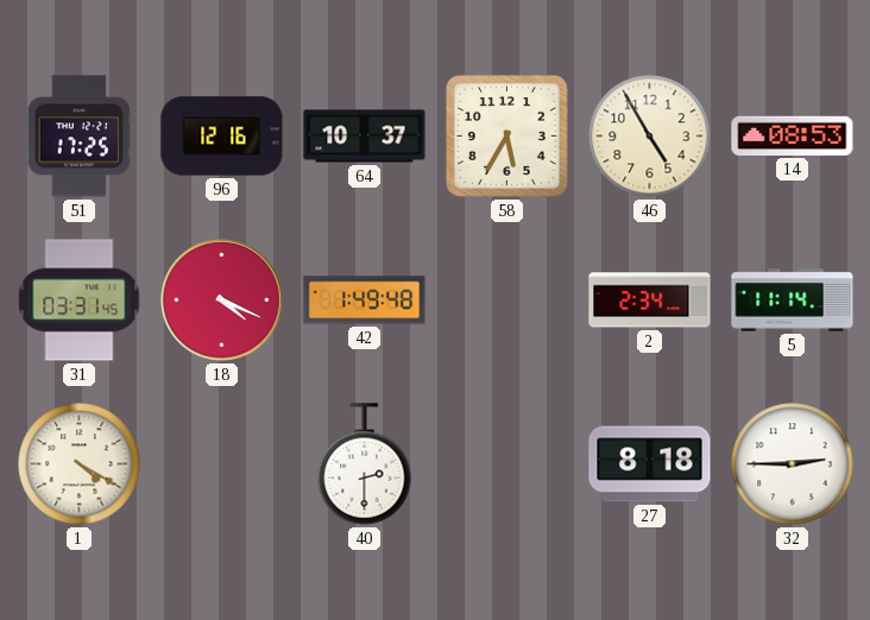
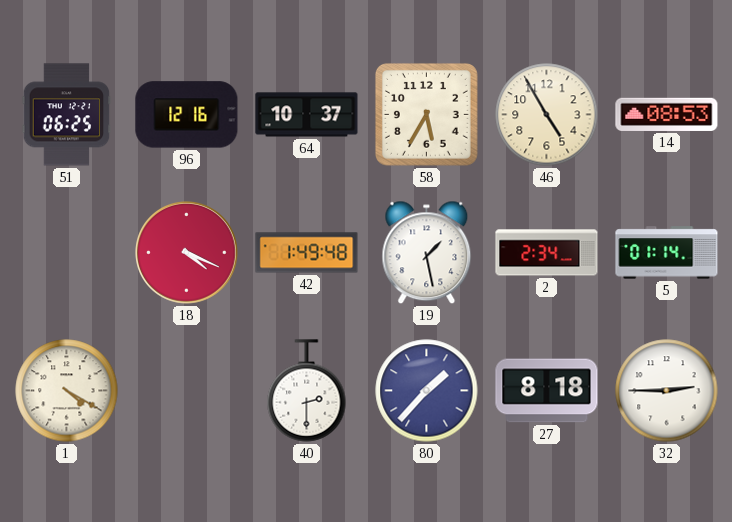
51: 17:25 -> 06:25
31: 03:31 -> none
19: none -> 1:28
5: 11:14 -> 01:14
80: none -> 1:37
